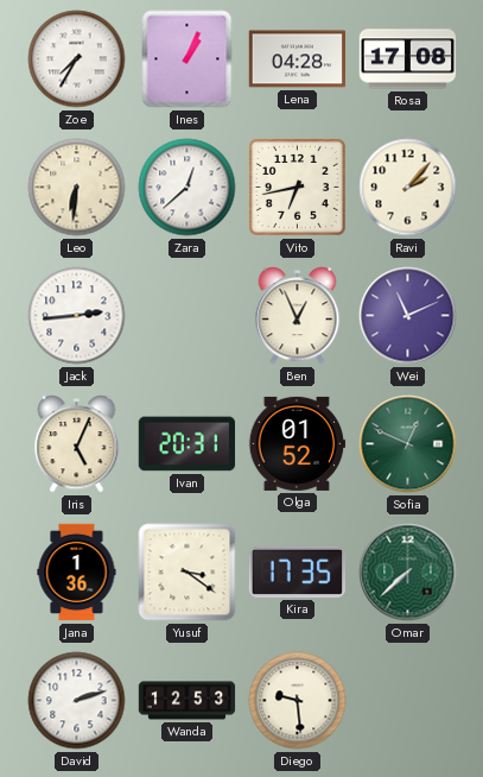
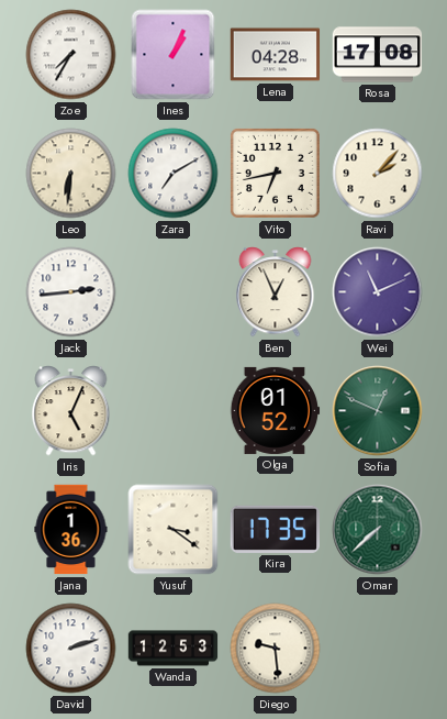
Zara: 12:38 -> 7:10
Ivan: 20:31 -> none
